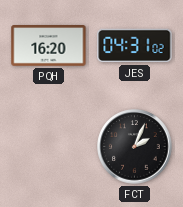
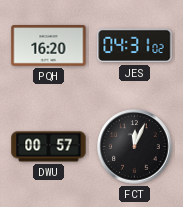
DWU: none -> 00:57
FCT: 2:04 -> 12:04
